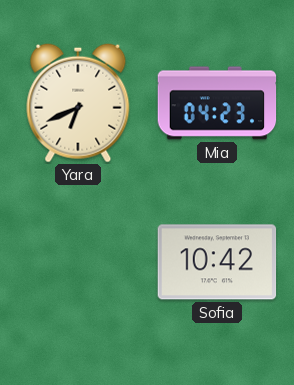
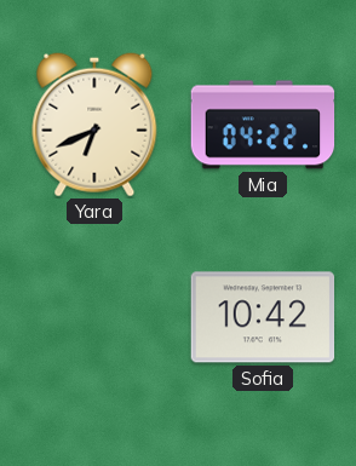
Mia: 04:23 -> 04:22
